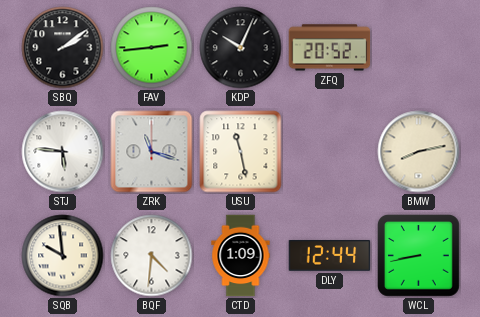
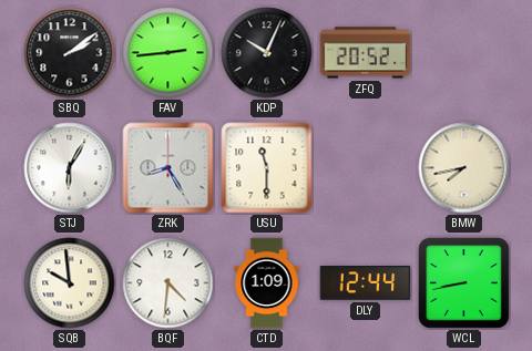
STJ: 5:46 -> 6:05
ZRK: 11:18 -> 8:25
USU: 11:28 -> 11:30
BMW: 8:13 -> 7:43
